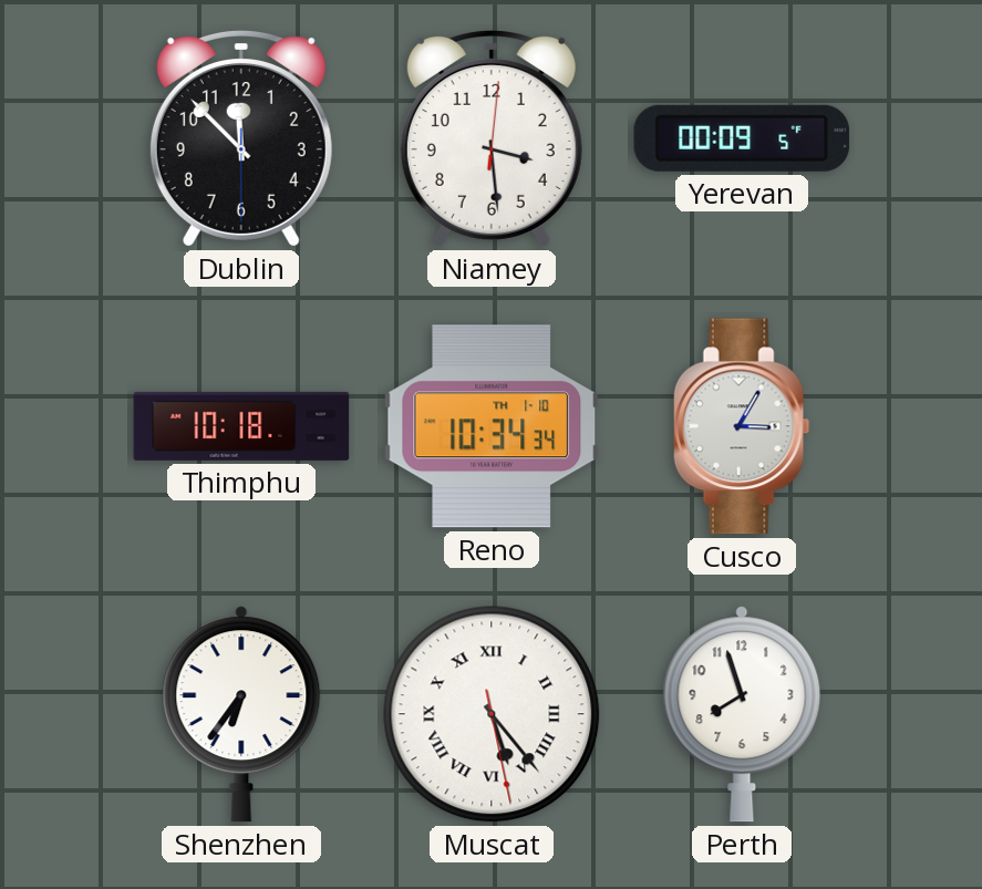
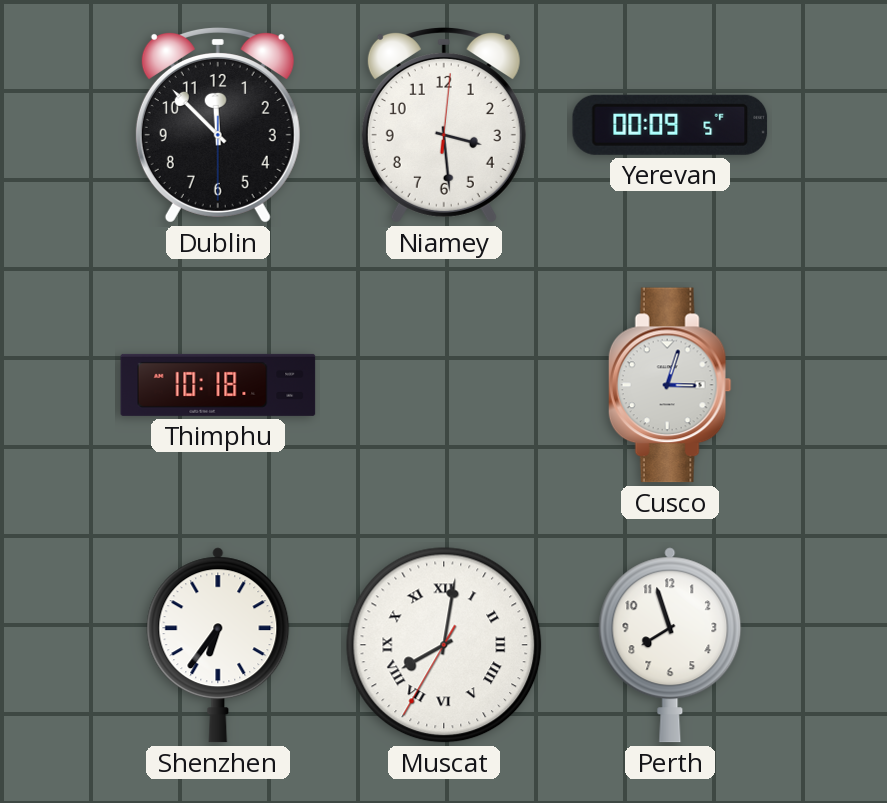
Reno: 10:34 -> none
Cusco: 3:05 -> 3:03
Muscat: 5:23 -> 8:01
